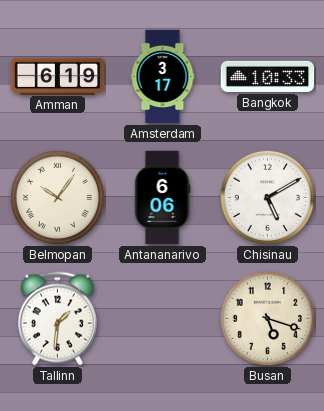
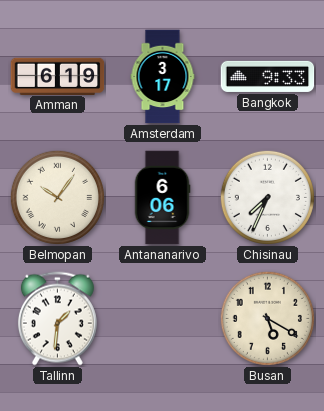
Bangkok: 10:33 -> 9:33
Chisinau: 5:10 -> 7:34
Busan: 5:18 -> 5:20
